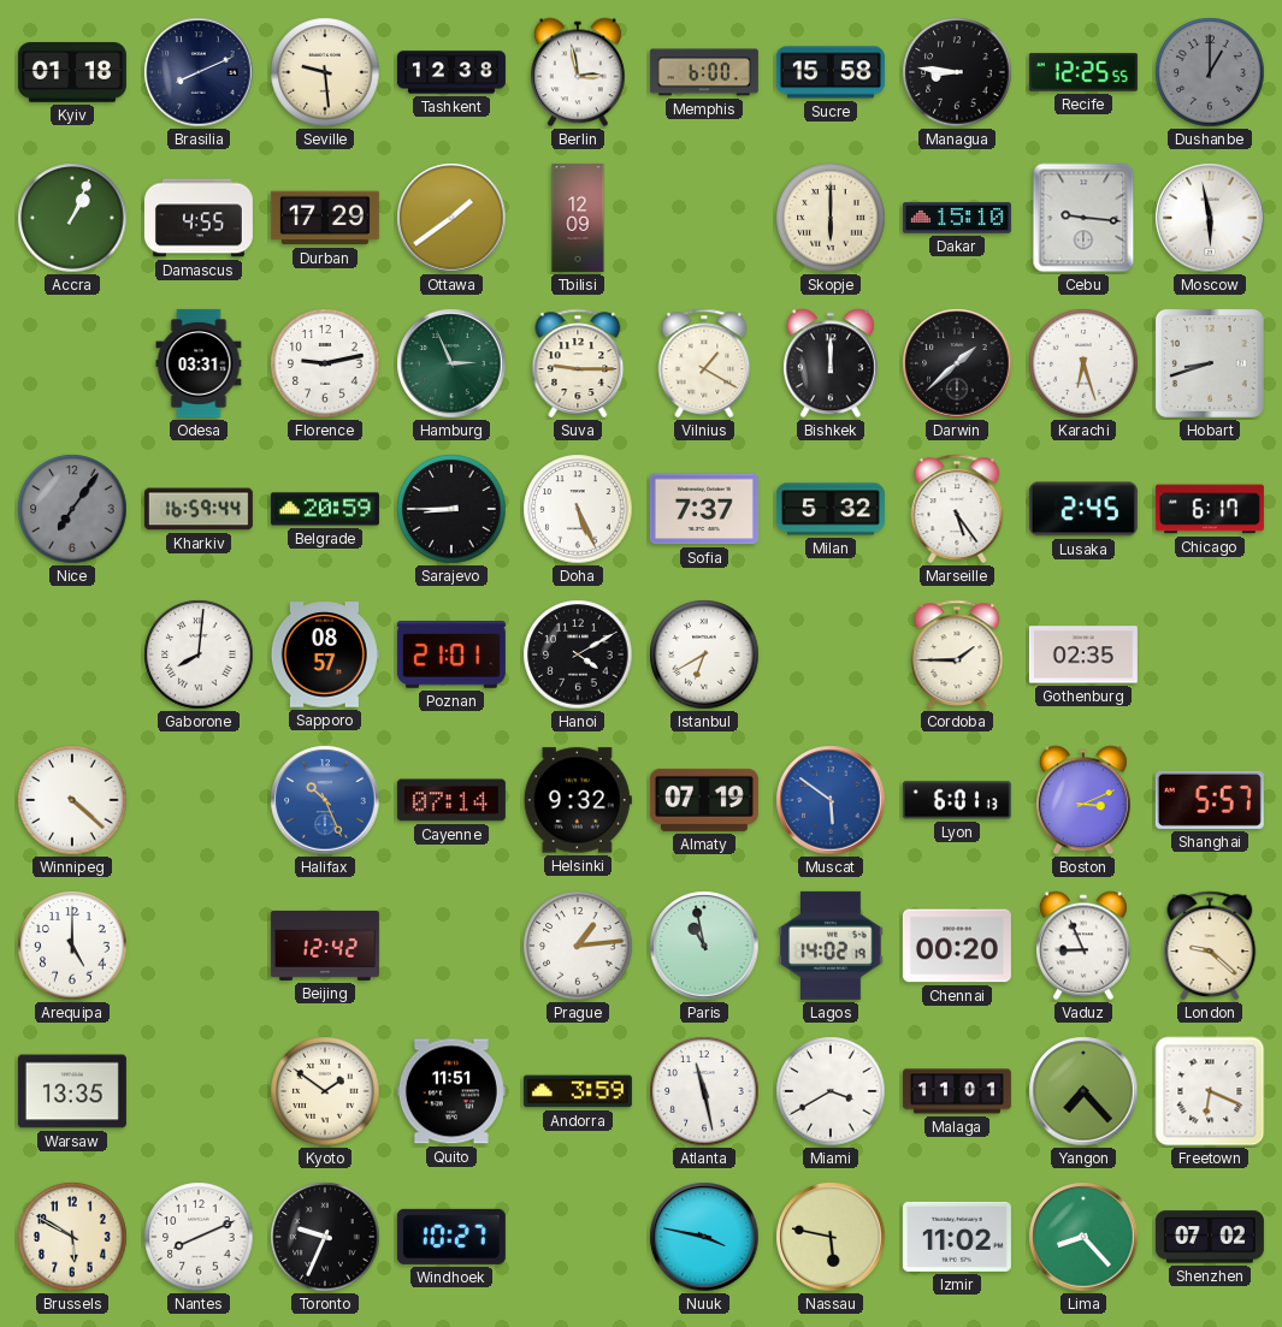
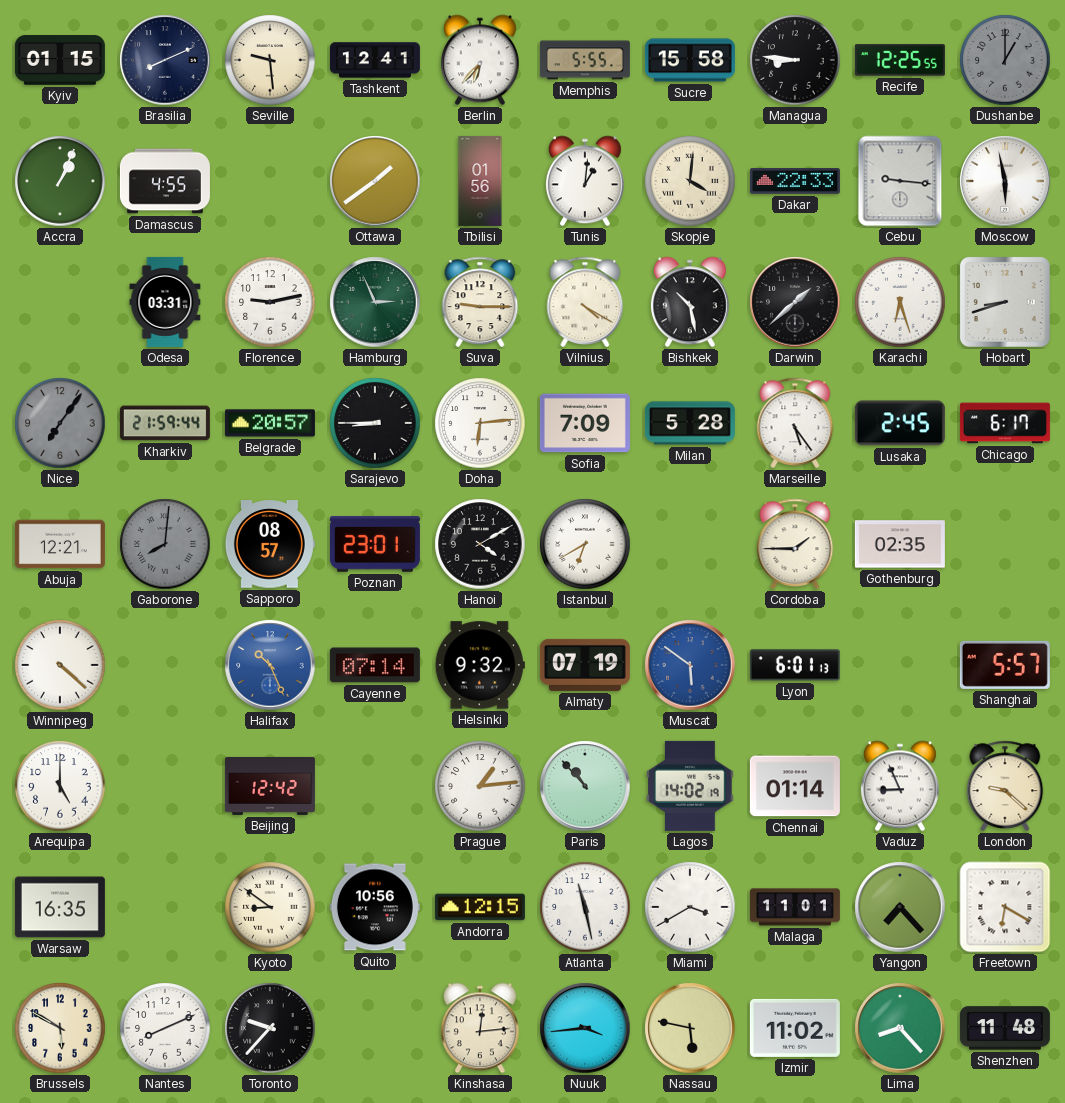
Kyiv: 01:18 -> 01:15
Tashkent: 12:38 -> 12:41
Berlin: 2:58 -> 6:37
Memphis: 6:00 -> 5:55
Durban: 17:29 -> none
Tbilisi: 12:09 -> 01:56
Tunis: none -> 1:01
Skopje: 6:00 -> 4:01
Dakar: 15:10 -> 22:33
Vilnius: 1:20 -> 4:20
Bishkek: 12:00 -> 10:28
Kharkiv: 16:59 -> 21:59
Belgrade: 20:59 -> 20:57
Doha: 5:26 -> 6:14
Sofia: 7:37 -> 7:09
Milan: 5:32 -> 5:28
Abuja: none -> 12:21
Gaborone dial: white -> grey
Poznan: 21:01 -> 23:01
Boston: 3:11 -> none
Paris: 10:58 -> 10:53
Chennai: 00:20 -> 01:14
Warsaw: 13:35 -> 16:35
Kyoto: 1:51 -> 8:51
Quito: 11:51 -> 10:56
Andorra: 3:59 -> 12:15
Freetown: 6:19 -> 6:20
Toronto: 9:34 -> 9:37
Windhoek: 10:27 -> none
Kinshasa: none -> 12:14
Nuuk: 3:47 -> 3:44
Shenzhen: 07:02 -> 11:48
